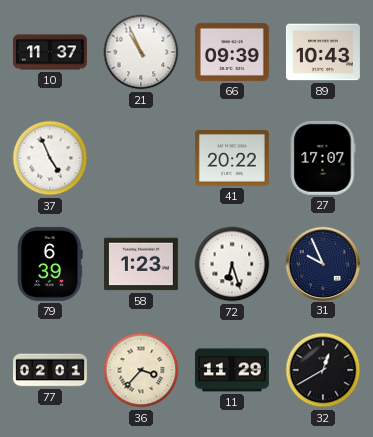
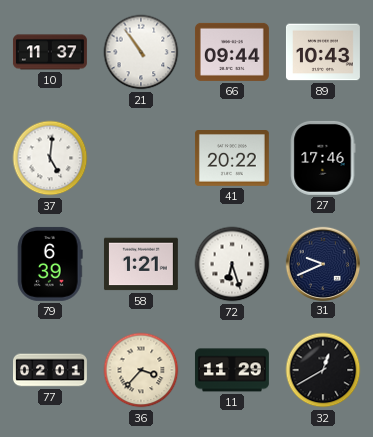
21: 10:56 -> 10:54
66: 09:39 -> 09:44
37: 4:56 -> 5:01
27: 17:07 -> 17:46
58: 1:23 -> 1:21
31: 9:56 -> 9:41
